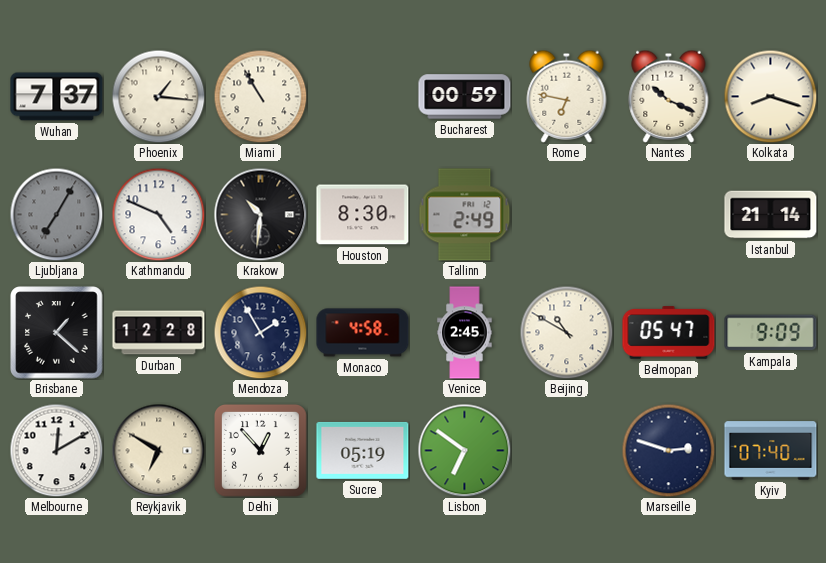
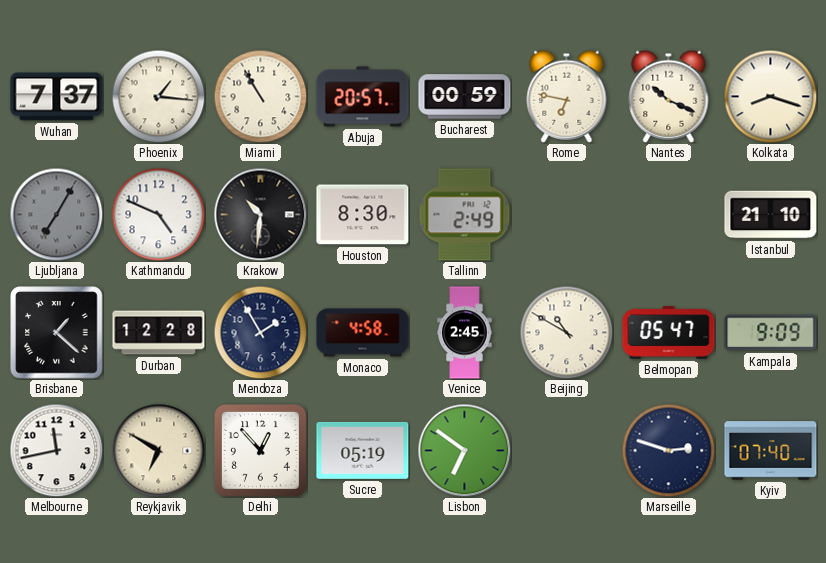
Abuja: none -> 20:57
Istanbul: 21:14 -> 21:10
Melbourne: 12:10 -> 11:43
